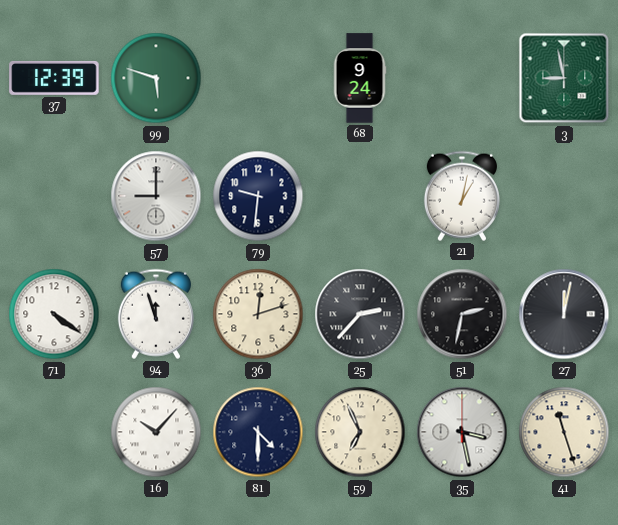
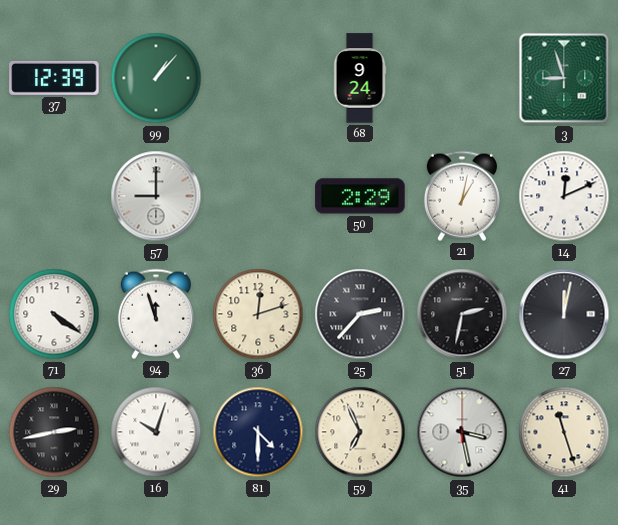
99: 5:48 -> 1:07
3: 8:58 -> 8:57
79: 9:31 -> none
50: none -> 2:29
14: none -> 12:11
29: none -> 2:43
16: 10:07 -> 10:03
